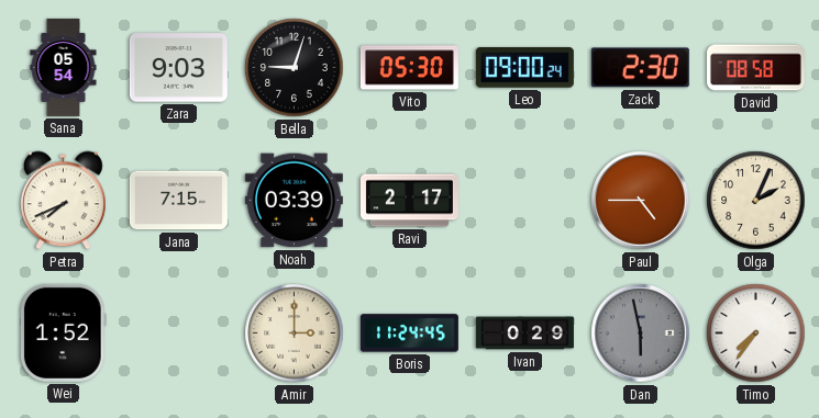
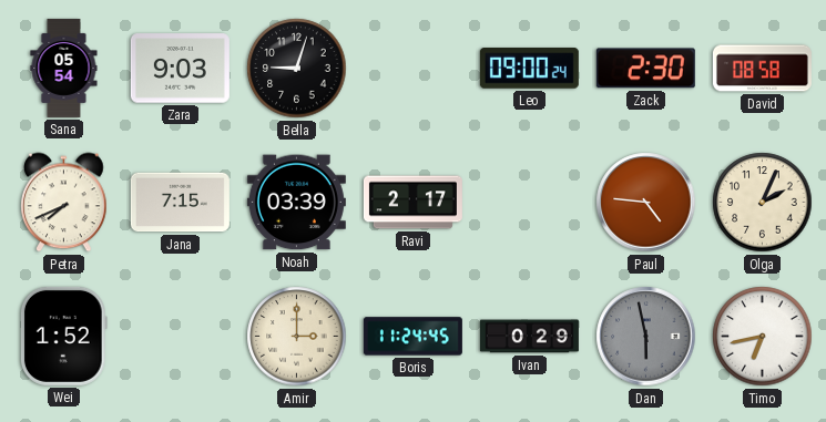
Vito: 05:30 -> none
Paul: 4:45 -> 4:46
Timo: 7:36 -> 6:43
